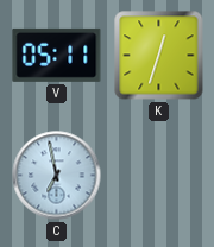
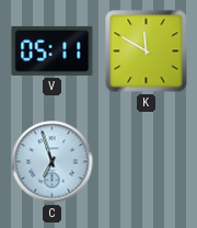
K: 12:33 -> 11:50
C: 6:58 -> 6:57
